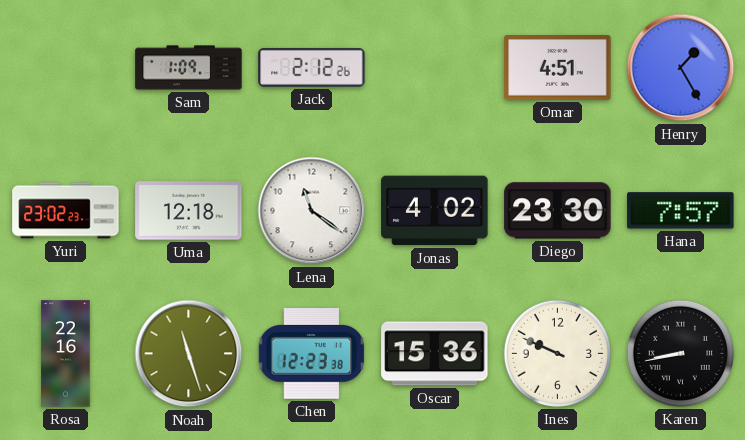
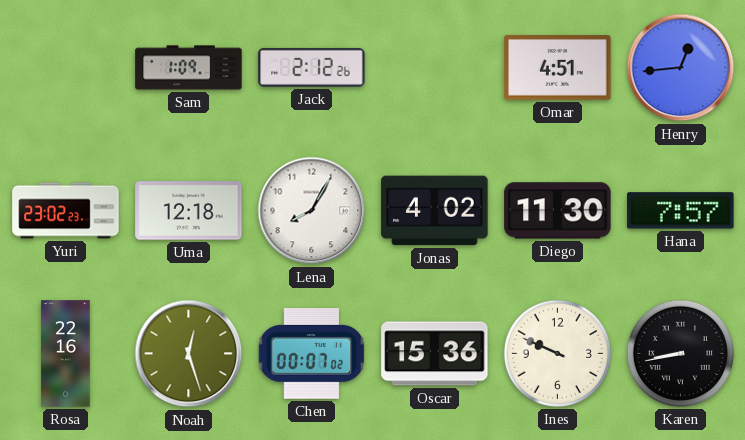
Henry: 1:25 -> 12:44
Lena: 11:21 -> 8:05
Diego: 23:30 -> 11:30
Noah: 11:27 -> 12:27
Chen: 12:23 -> 00:07
